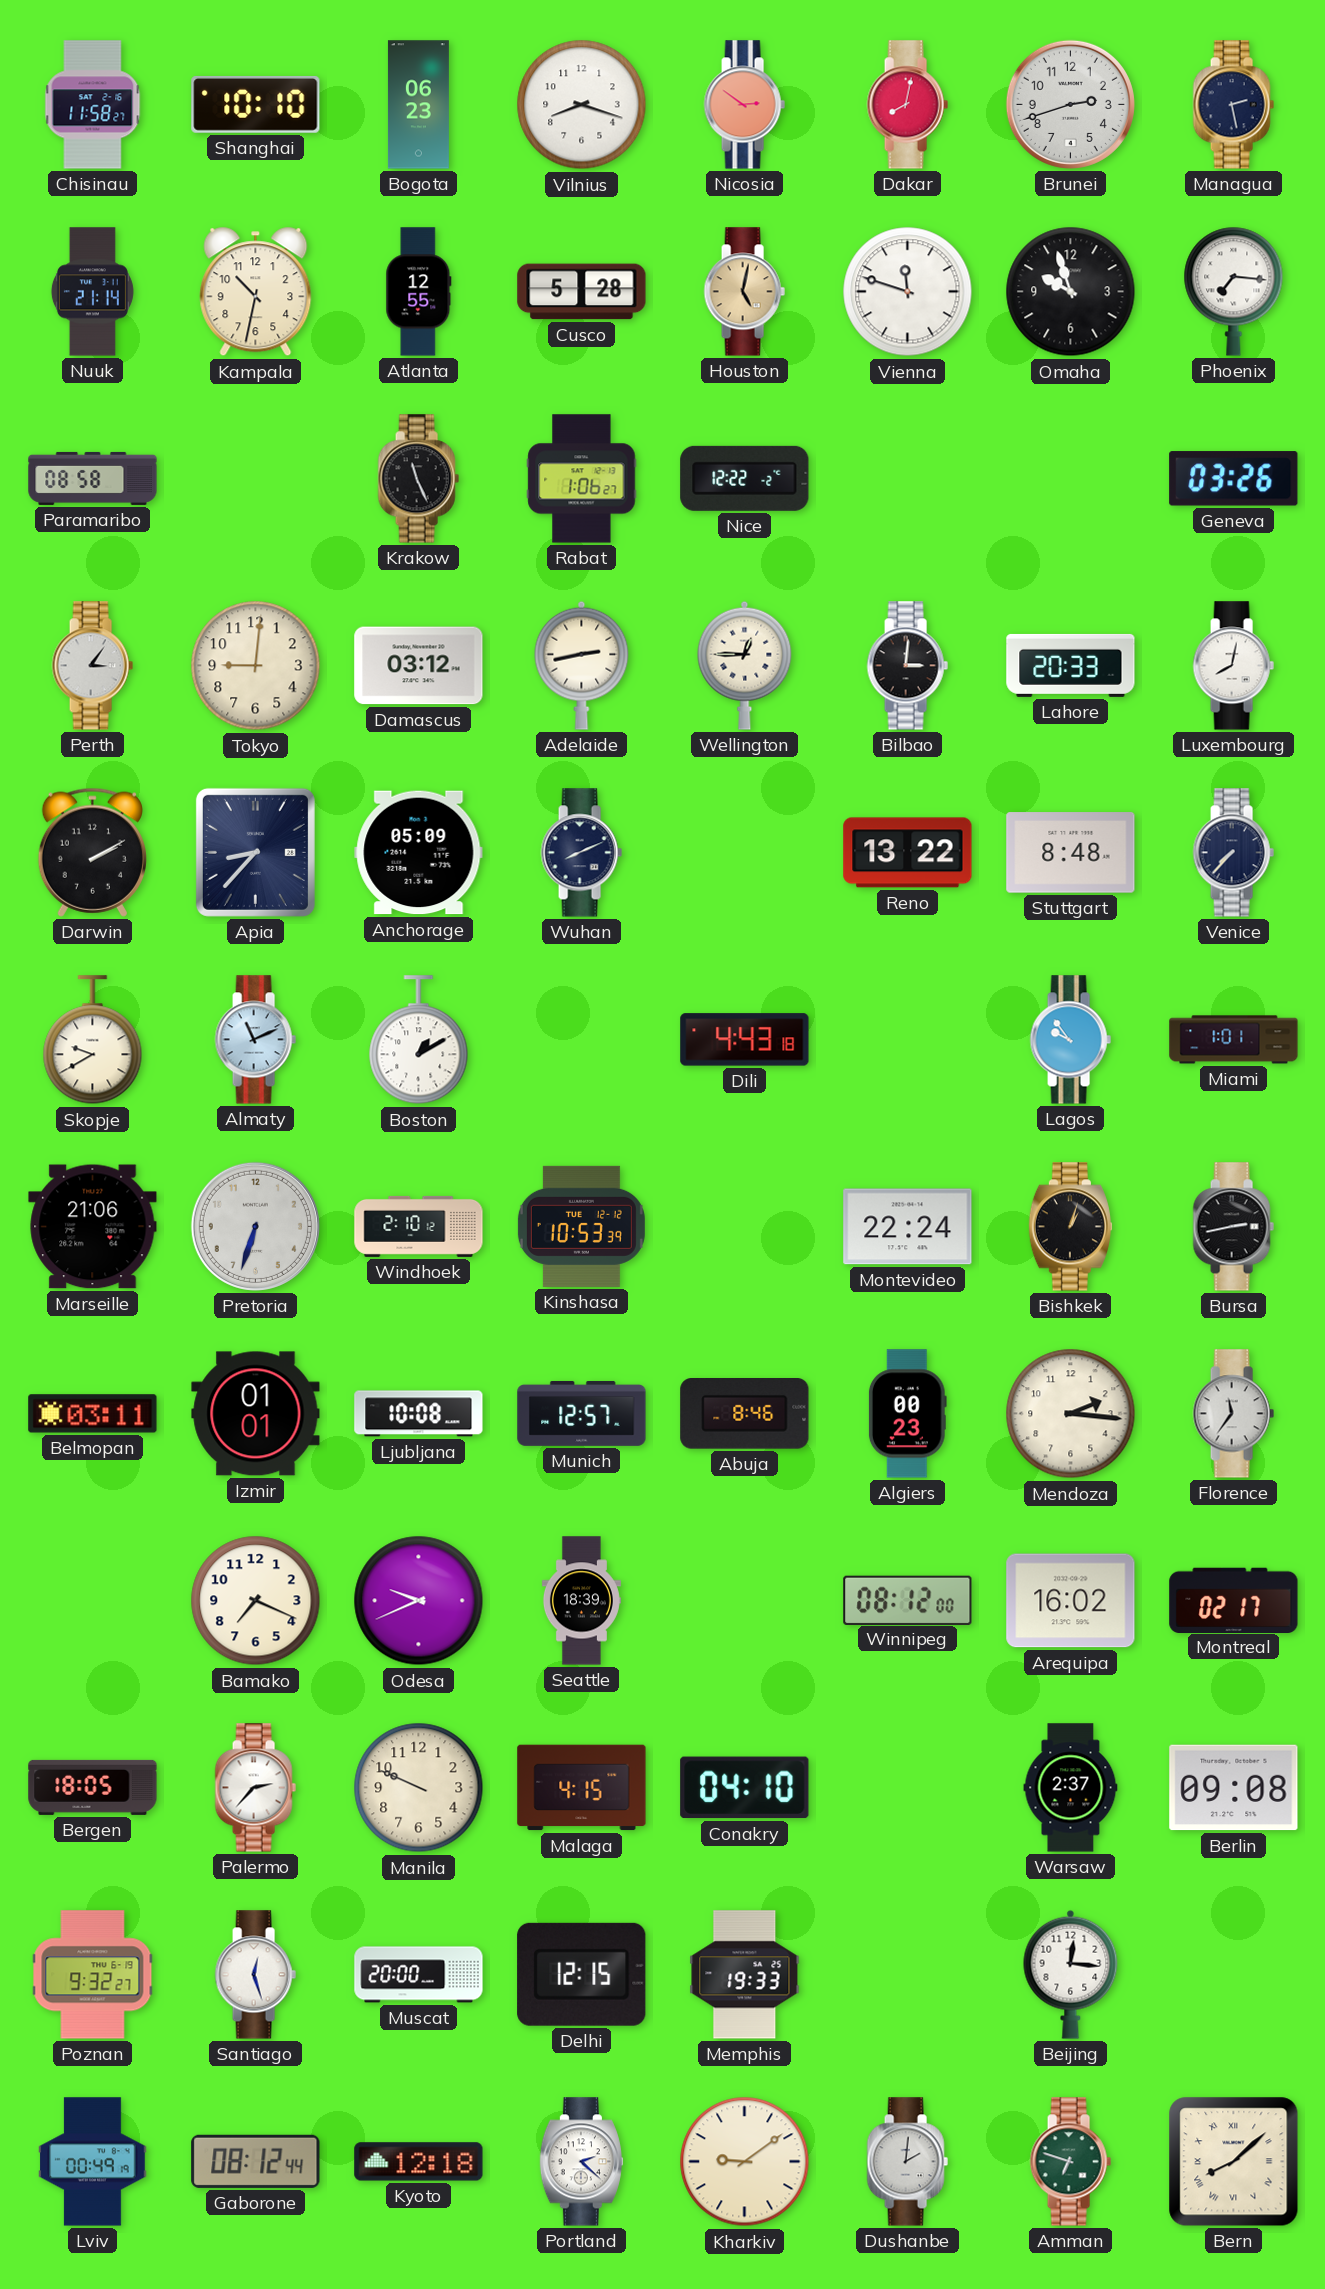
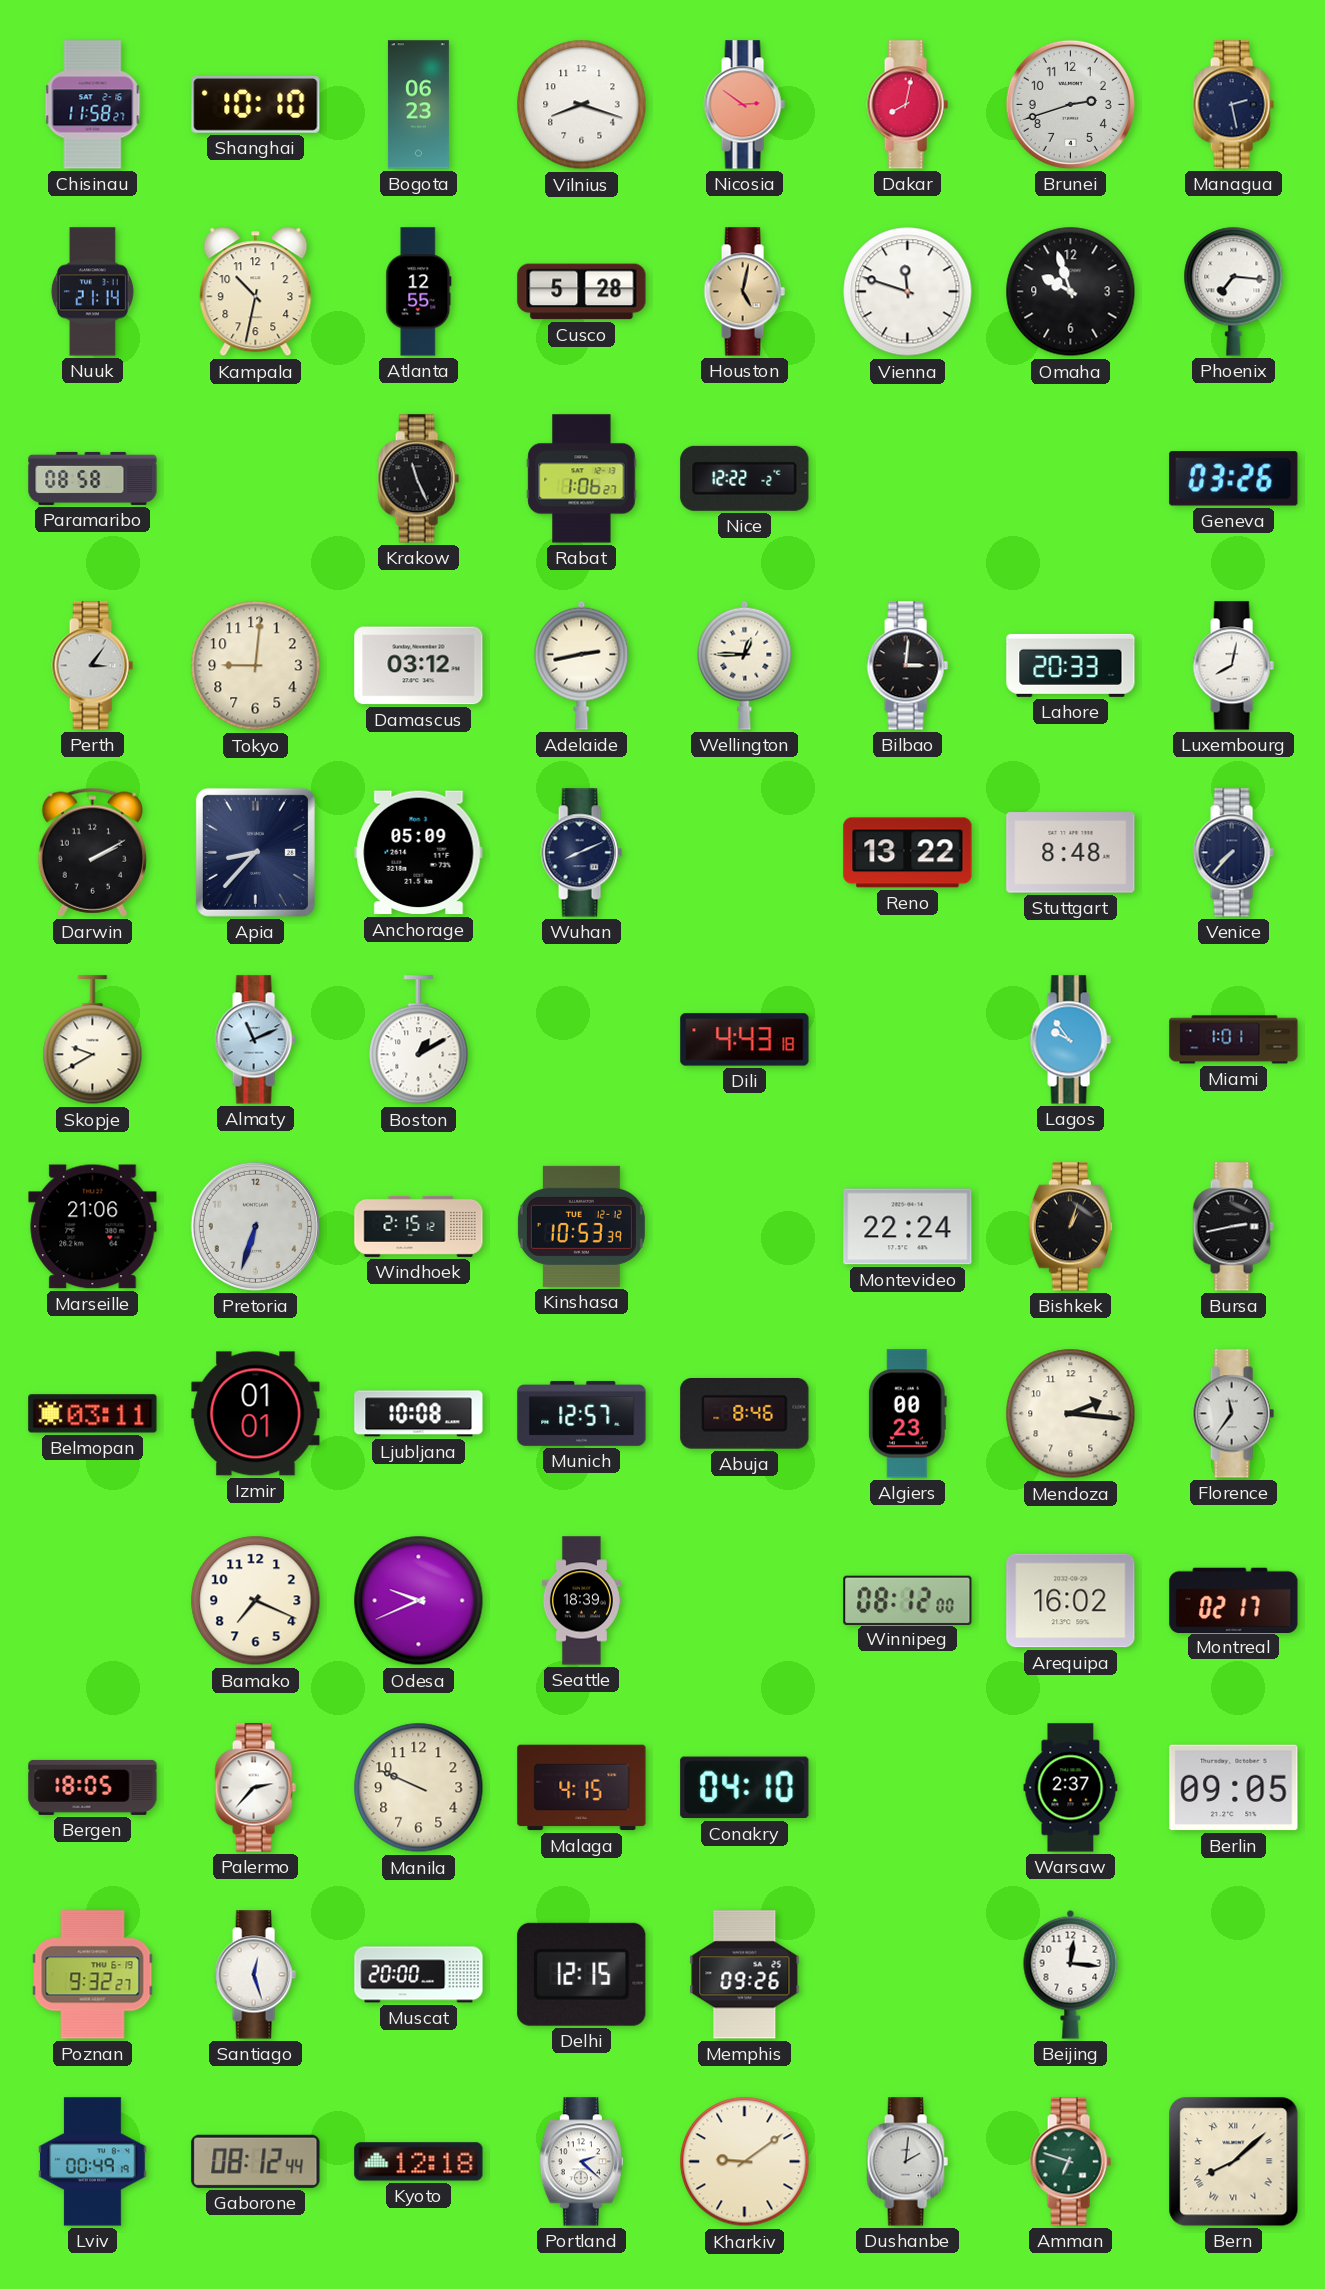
Windhoek: 2:10 -> 2:15
Berlin: 09:08 -> 09:05
Memphis: 19:33 -> 09:26
